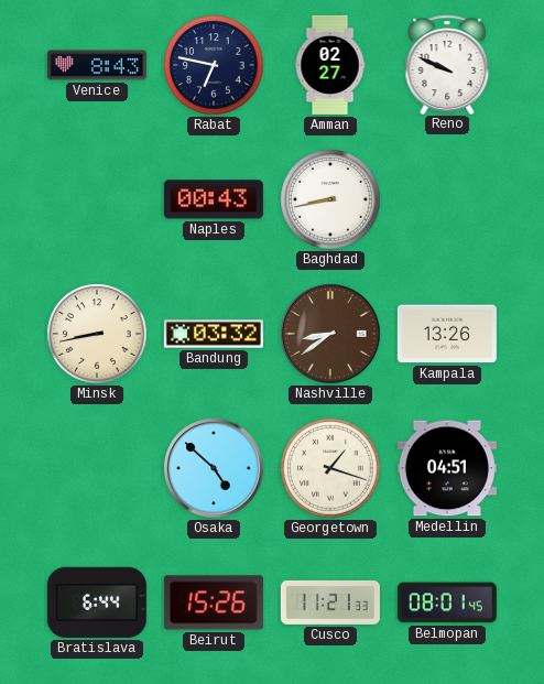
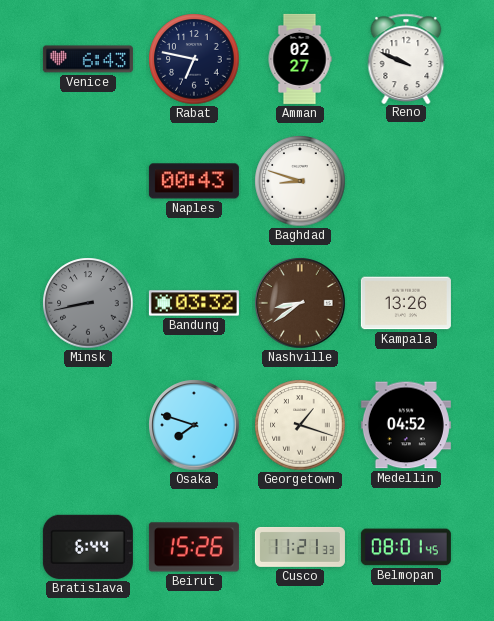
Venice: 8:43 -> 6:43
Baghdad: 8:43 -> 8:48
Minsk dial: cream -> grey
Osaka: 4:52 -> 7:48
Medellin: 04:51 -> 04:52
